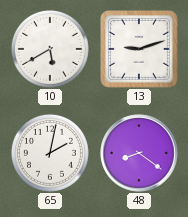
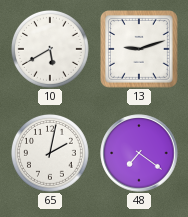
48: 8:21 -> 7:21
